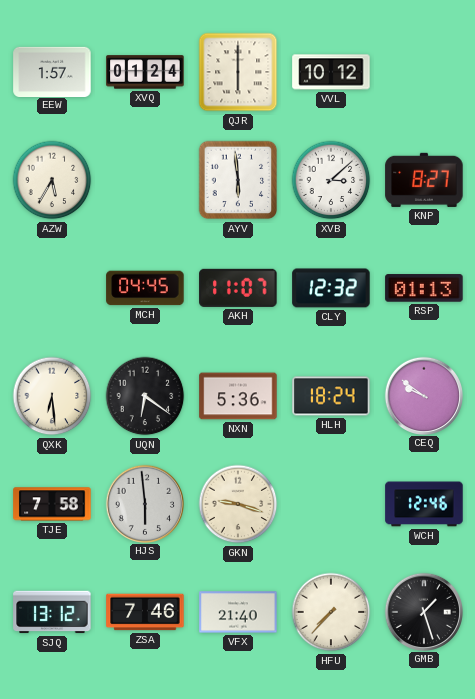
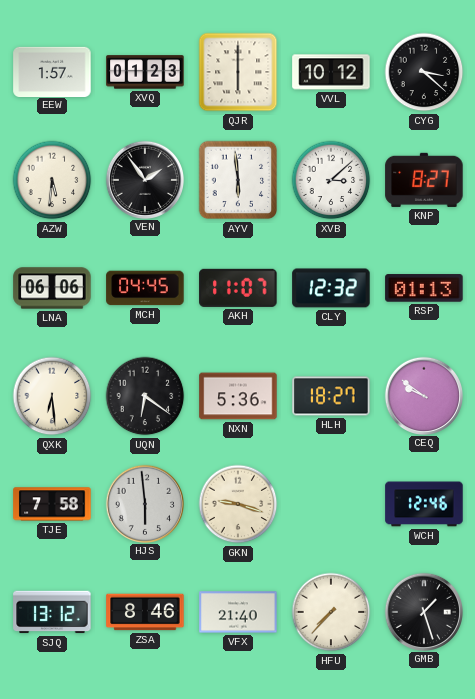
XVQ: 01:24 -> 01:23
CYG: none -> 3:22
AZW: 5:35 -> 5:31
VEN: none -> 1:54
LNA: none -> 06:06
HLH: 18:24 -> 18:27
ZSA: 7:46 -> 8:46
